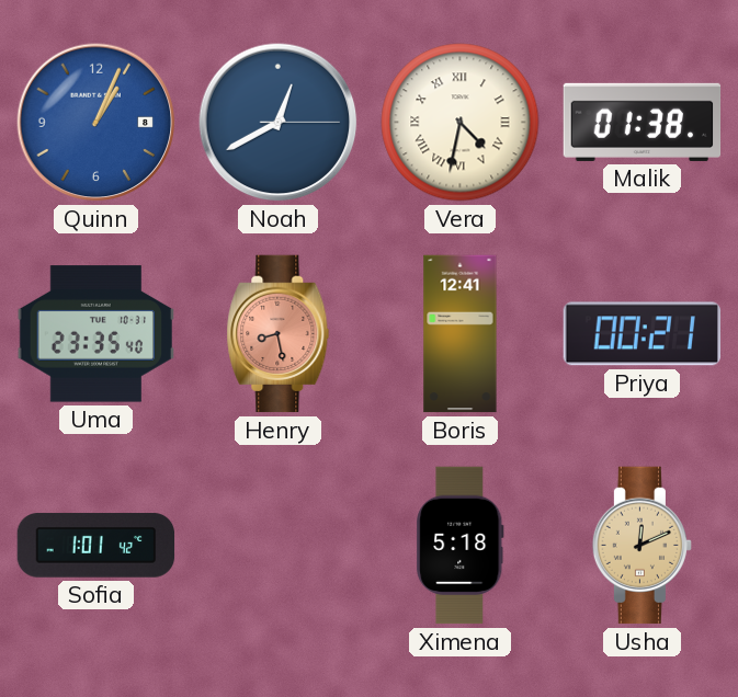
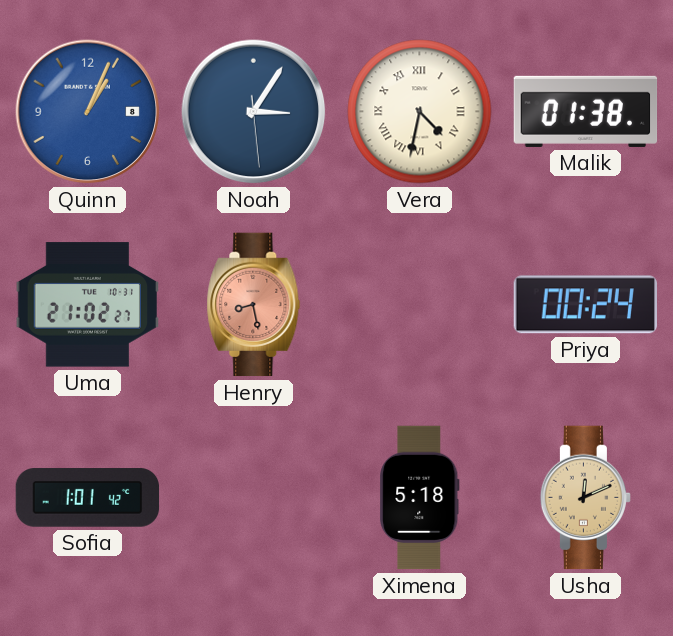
Noah: 12:40 -> 3:05
Uma: 23:35 -> 21:02
Boris: 12:41 -> none
Priya: 00:21 -> 00:24
